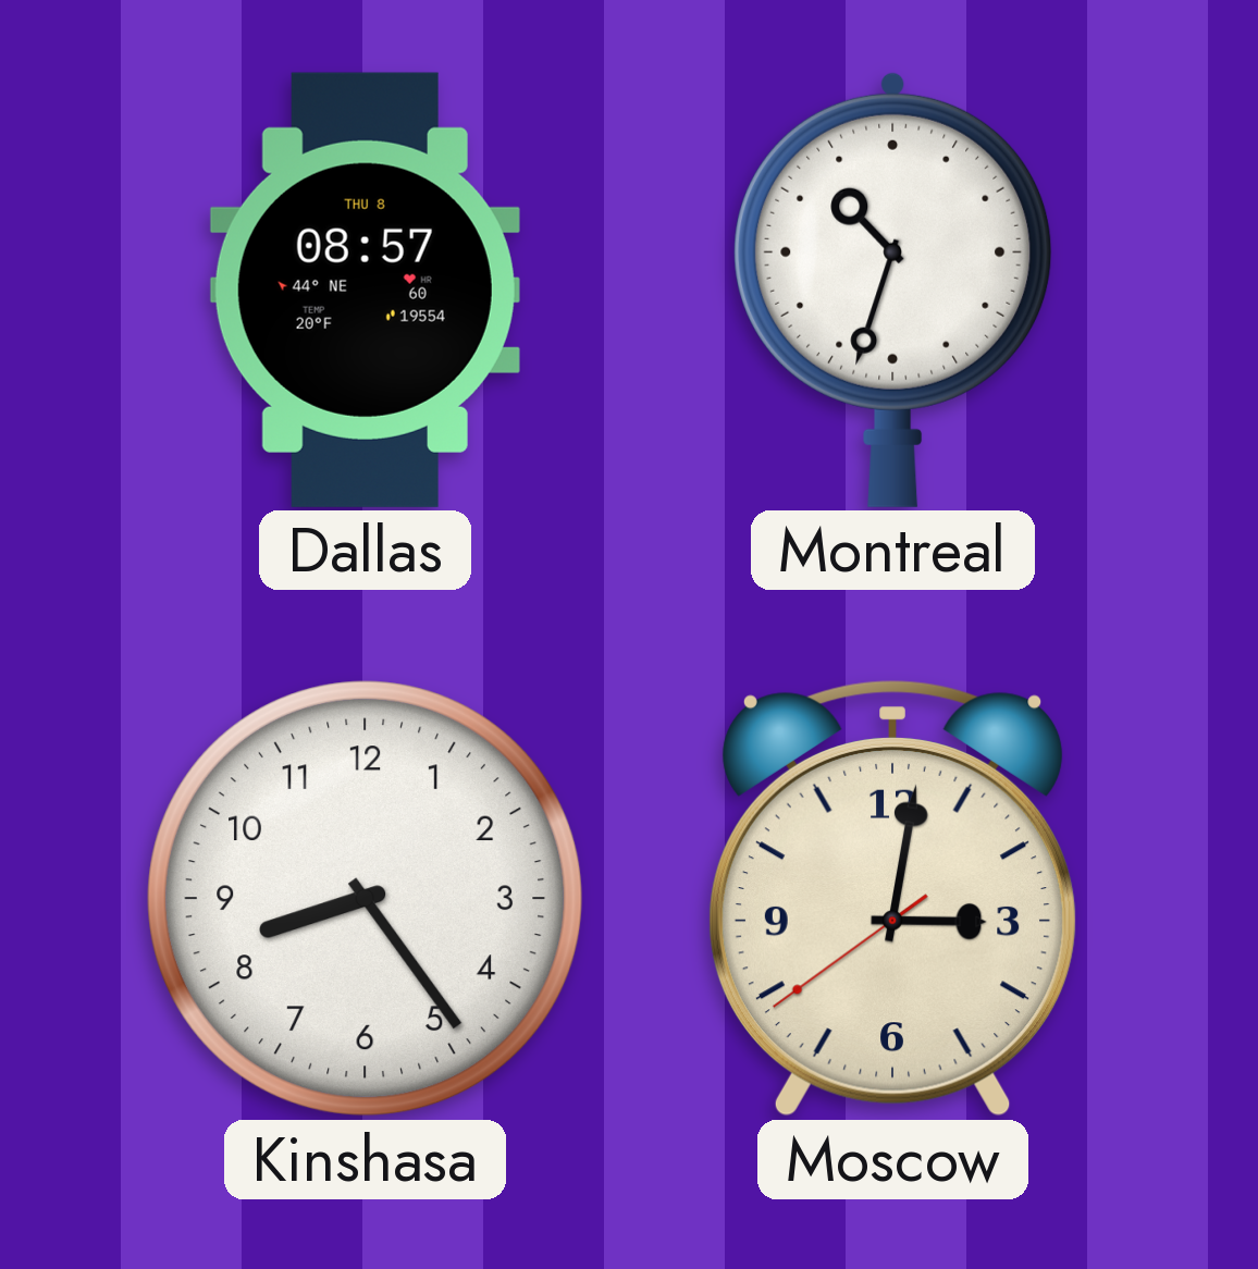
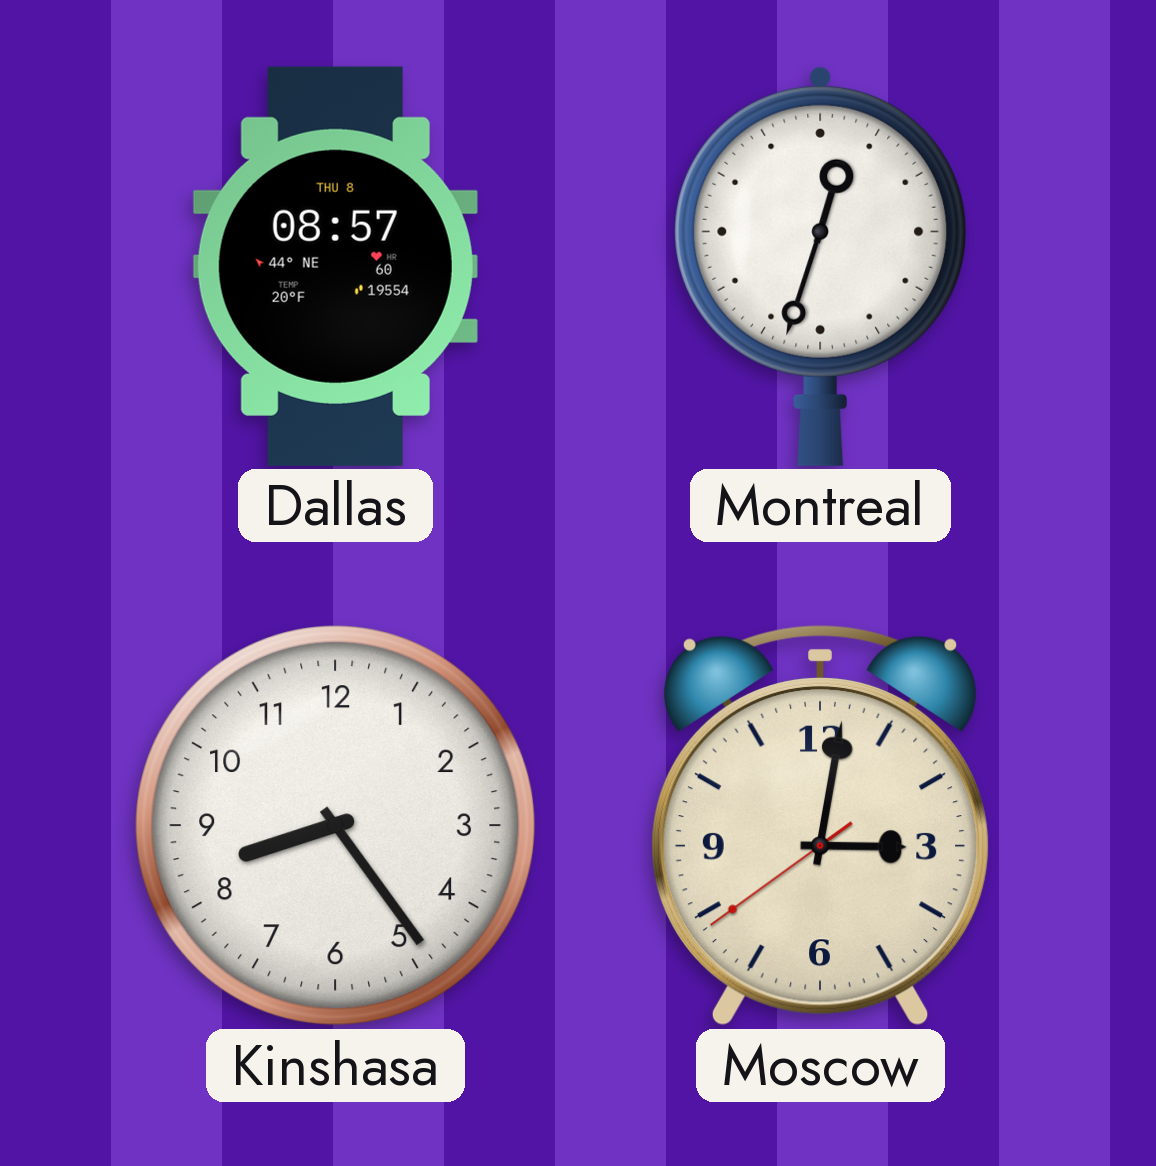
Montreal: 10:33 -> 12:33
